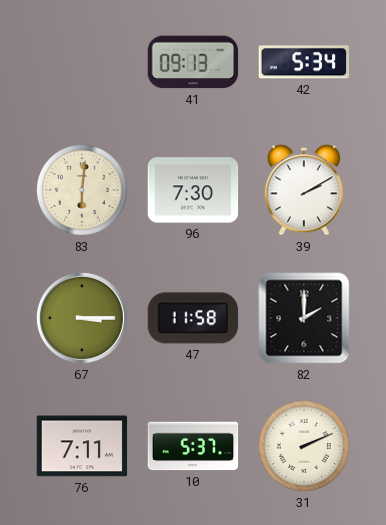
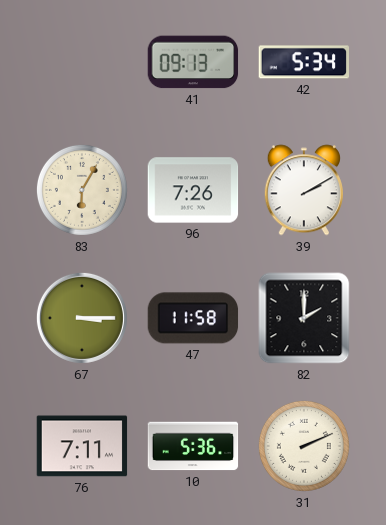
83: 6:01 -> 6:05
96: 7:30 -> 7:26
10: 5:37 -> 5:36
